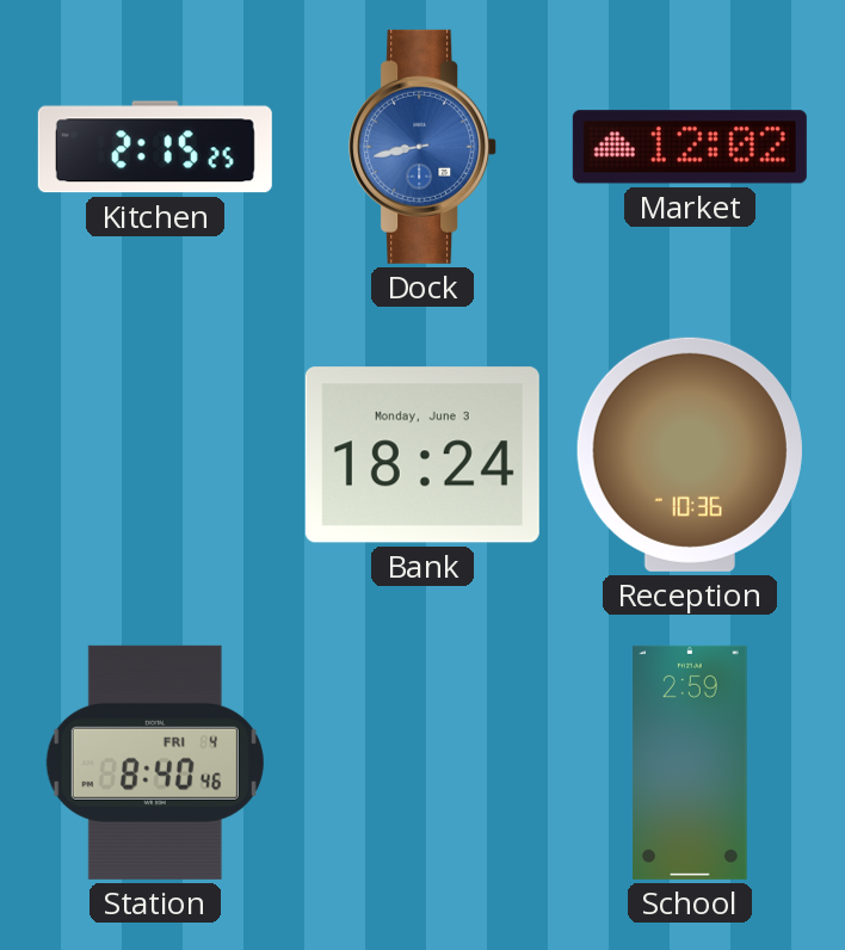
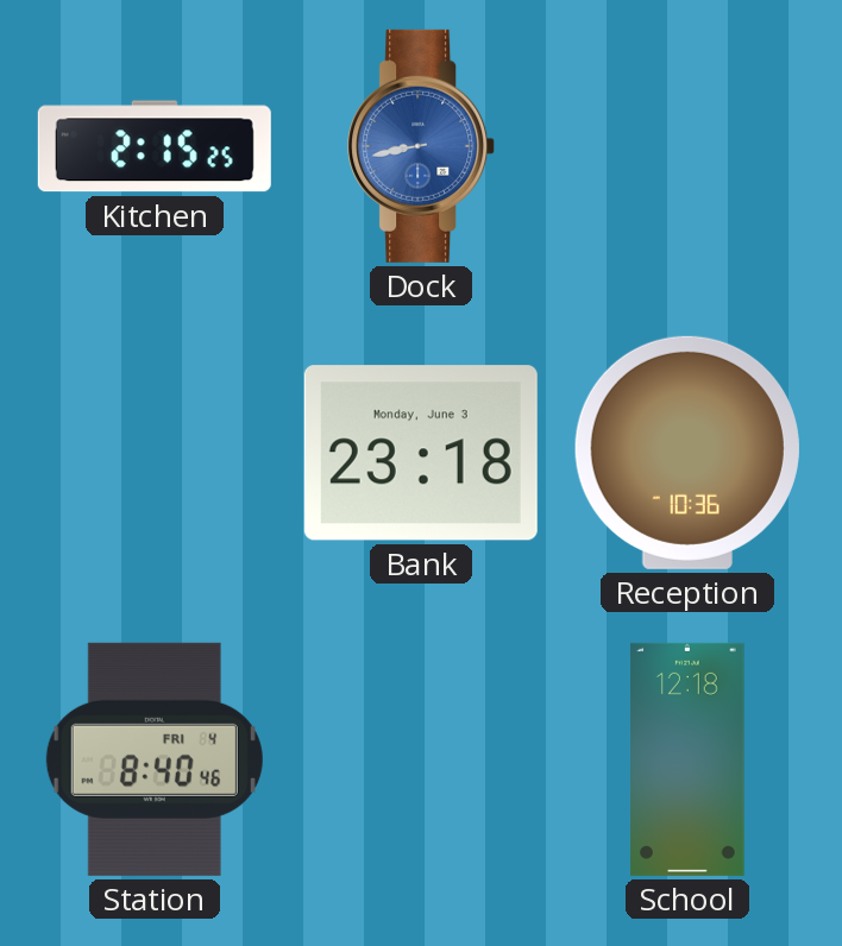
Market: 12:02 -> none
Bank: 18:24 -> 23:18
School: 2:59 -> 12:18
